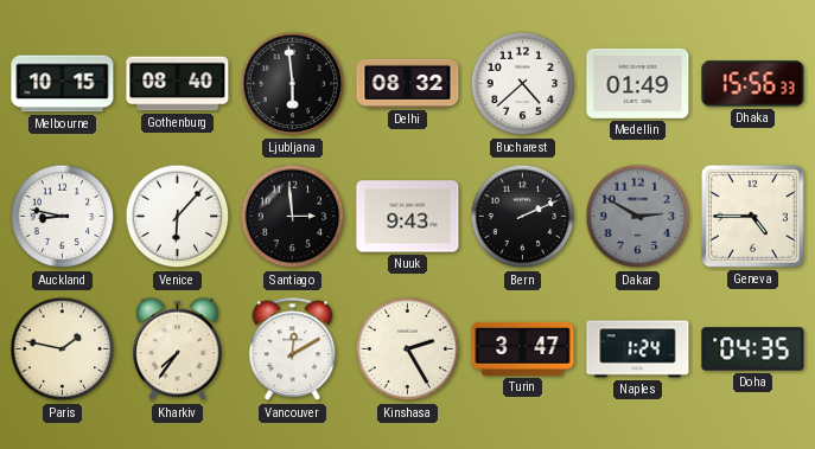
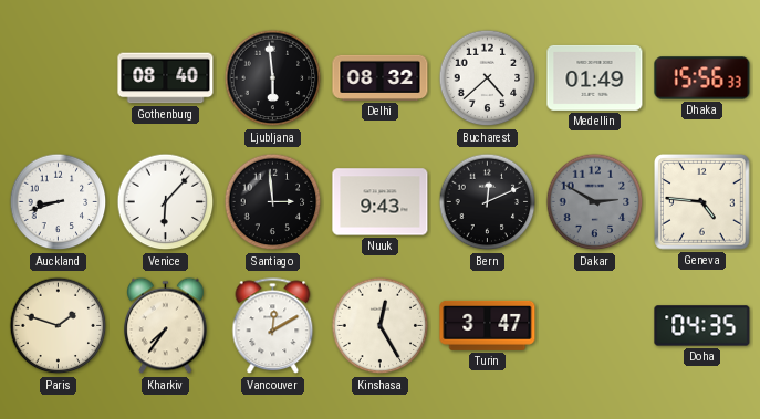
Melbourne: 10:15 -> none
Auckland: 8:47 -> 8:42
Bern: 2:11 -> 12:11
Geneva: 4:45 -> 4:46
Paris: 1:47 -> 1:48
Kinshasa: 2:25 -> 12:25
Naples: 1:24 -> none
